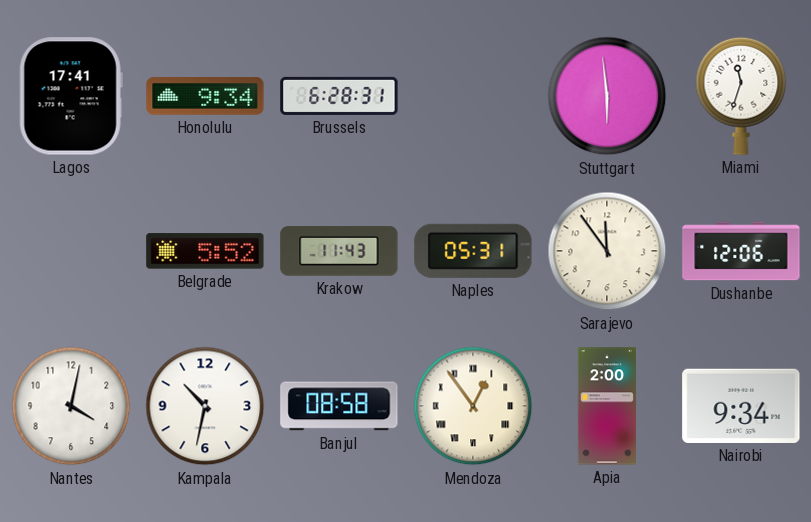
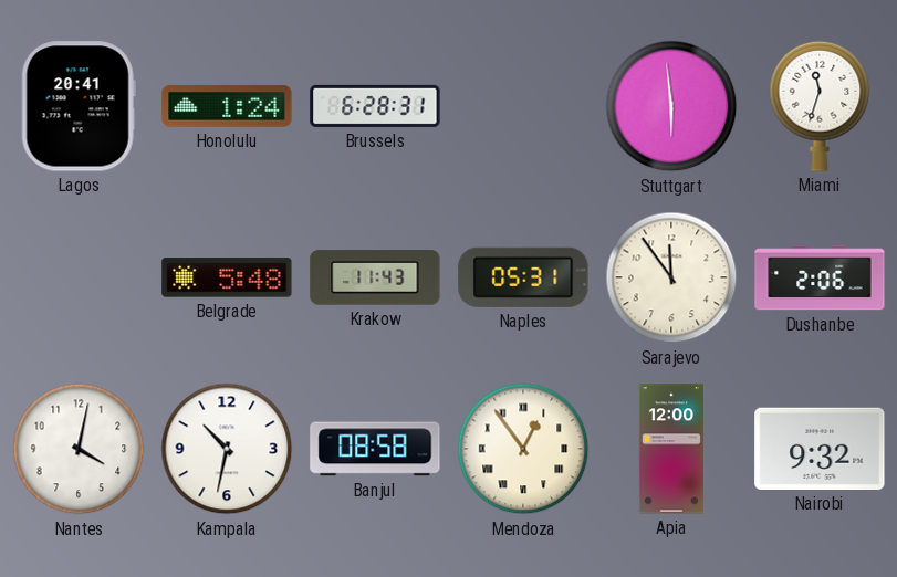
Lagos: 17:41 -> 20:41
Honolulu: 9:34 -> 1:24
Belgrade: 5:52 -> 5:48
Dushanbe: 12:06 -> 2:06
Apia: 2:00 -> 12:00
Nairobi: 9:34 -> 9:32
